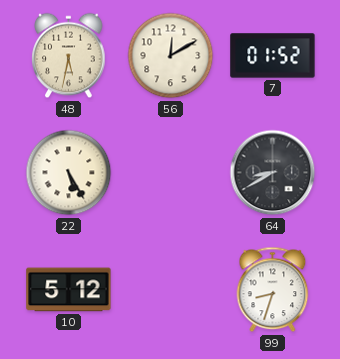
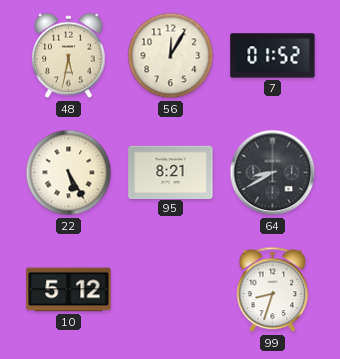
56: 12:10 -> 12:05
95: none -> 8:21
